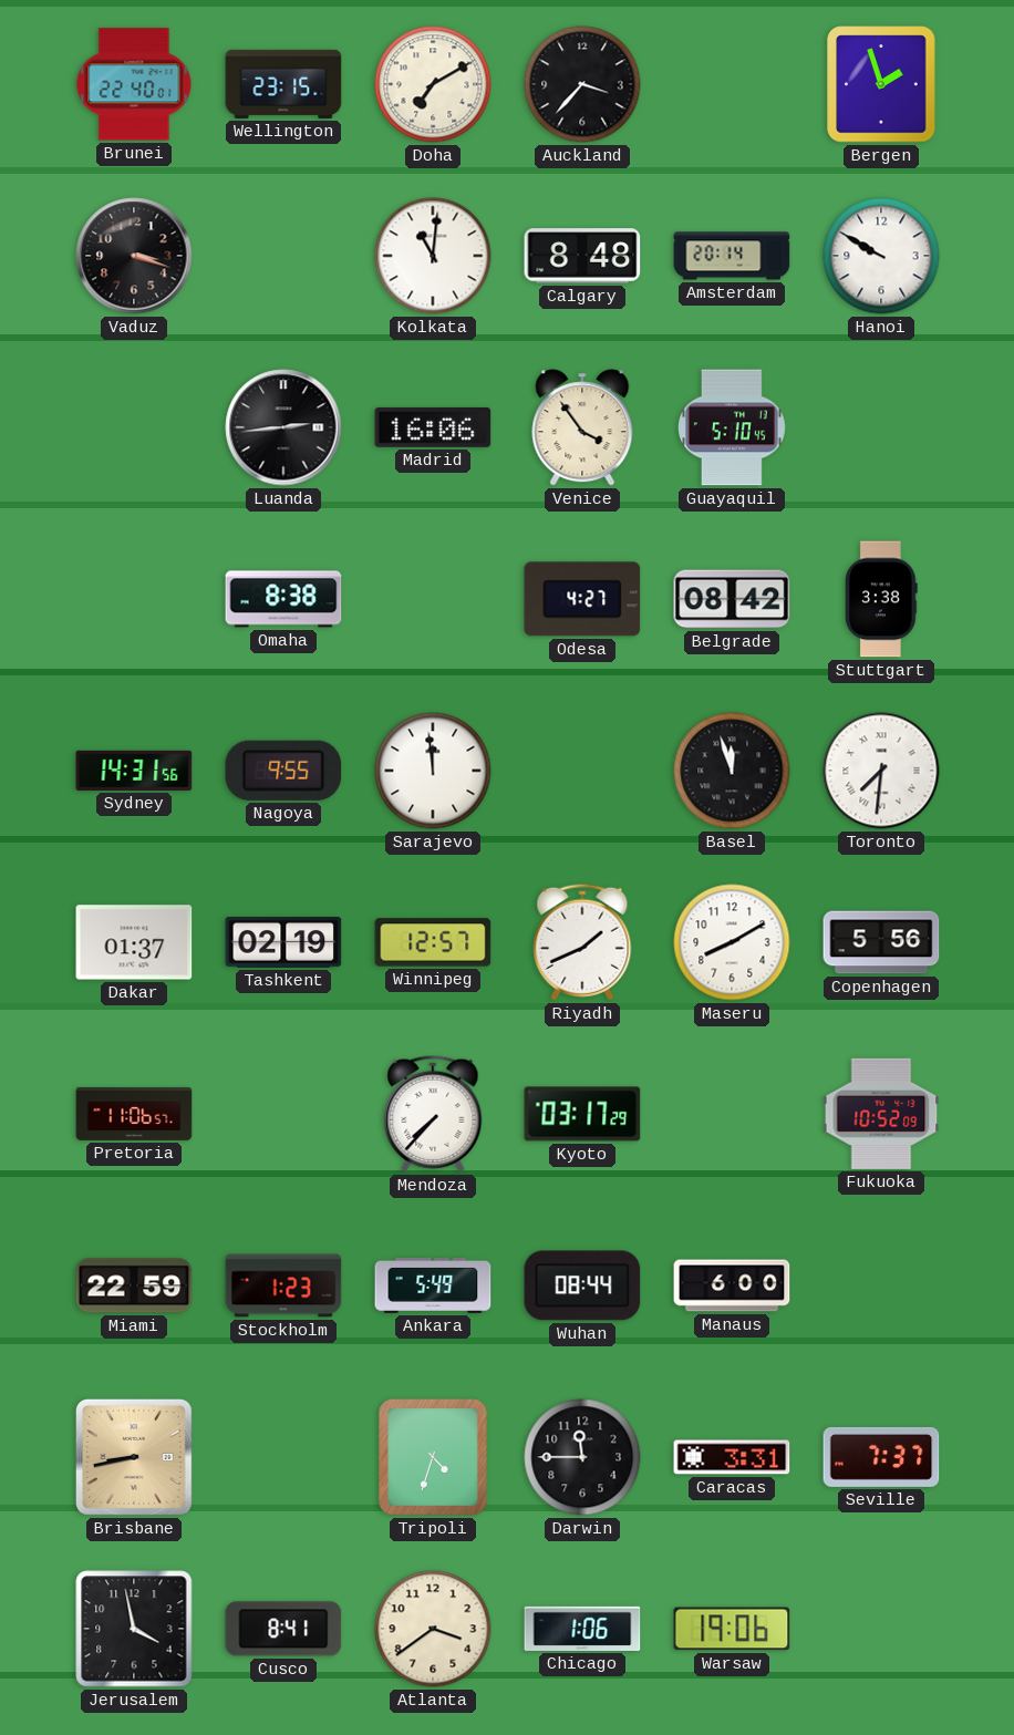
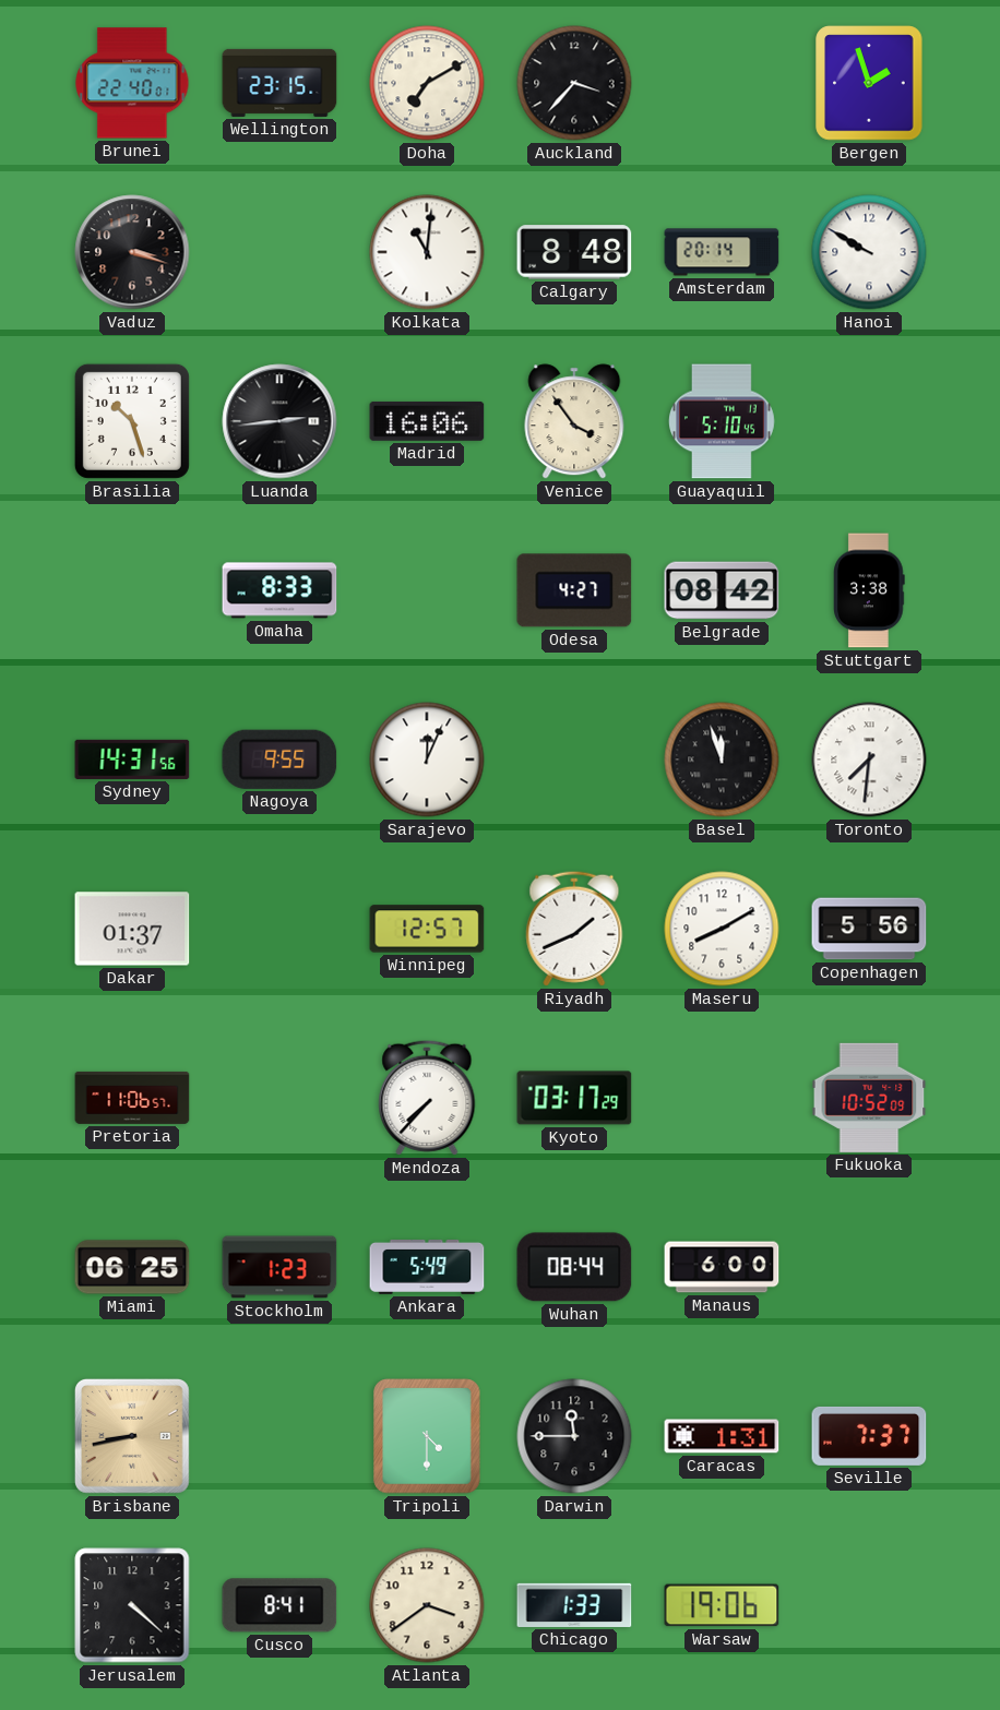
Brasilia: none -> 10:27
Omaha: 8:38 -> 8:33
Sarajevo: 11:59 -> 12:04
Tashkent: 02:19 -> none
Miami: 22:59 -> 06:25
Tripoli: 4:33 -> 4:30
Caracas: 3:31 -> 1:31
Jerusalem: 3:58 -> 4:22
Chicago: 1:06 -> 1:33
